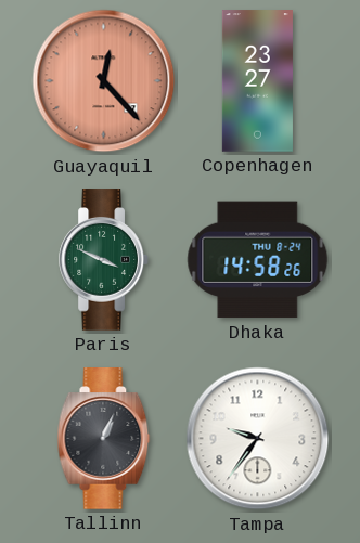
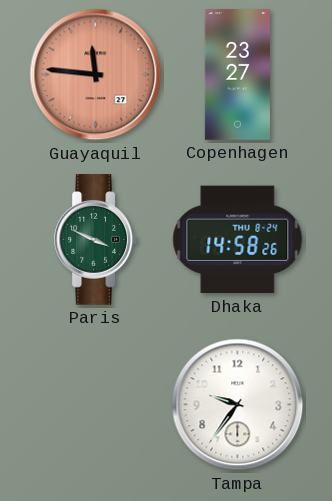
Guayaquil: 12:23 -> 11:46
Tallinn: 1:04 -> none
